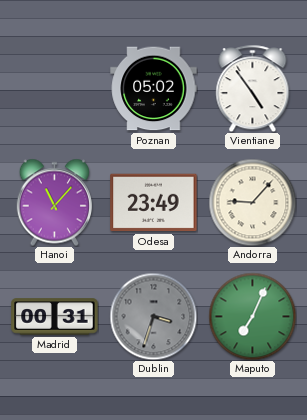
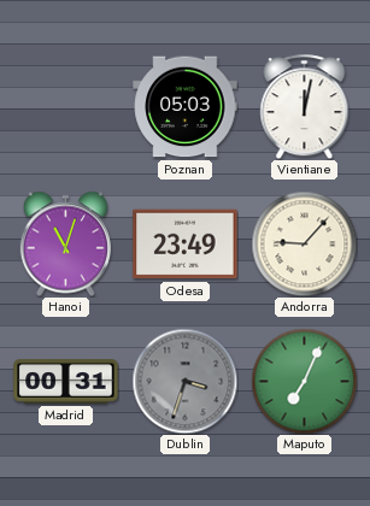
Poznan: 05:02 -> 05:03
Vientiane: 4:54 -> 12:02
Hanoi: 11:07 -> 11:03
